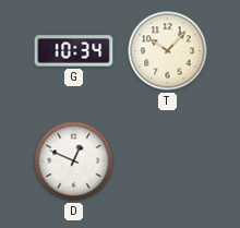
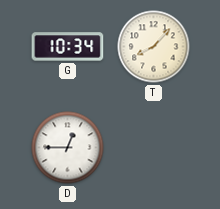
T: 10:07 -> 8:07
D: 12:49 -> 12:45
